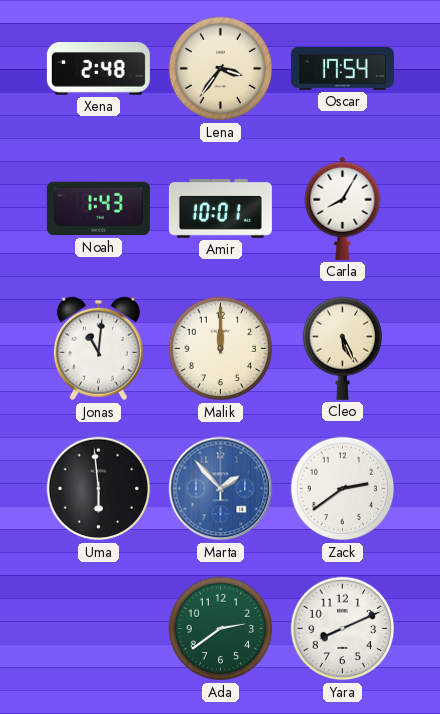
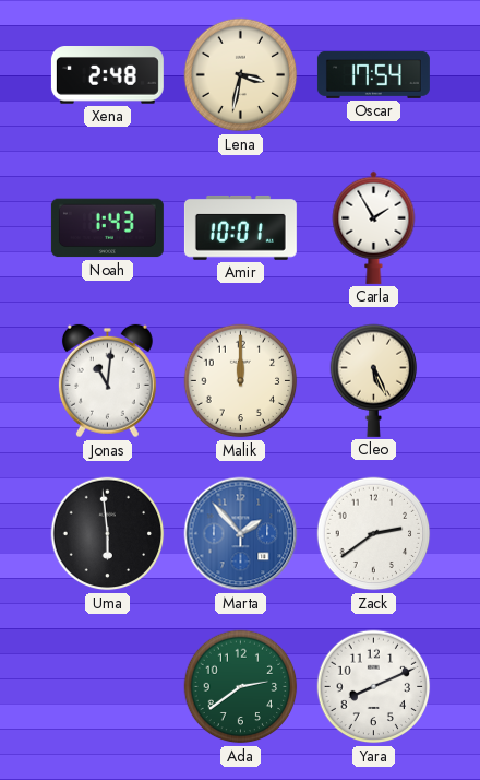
Lena: 3:36 -> 3:32
Carla: 8:05 -> 1:55
